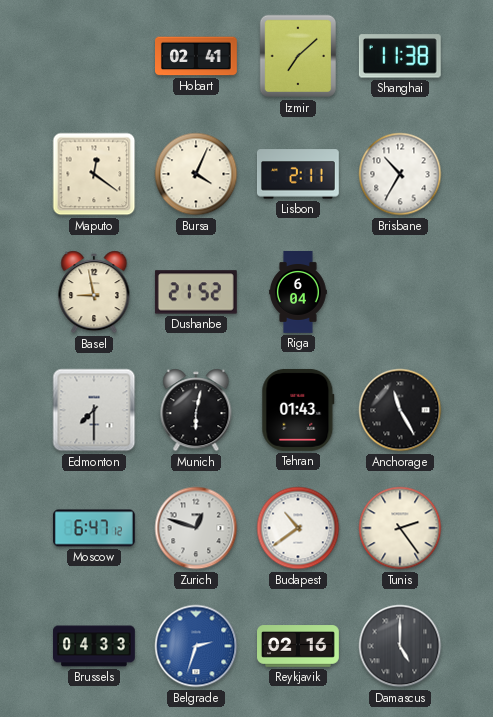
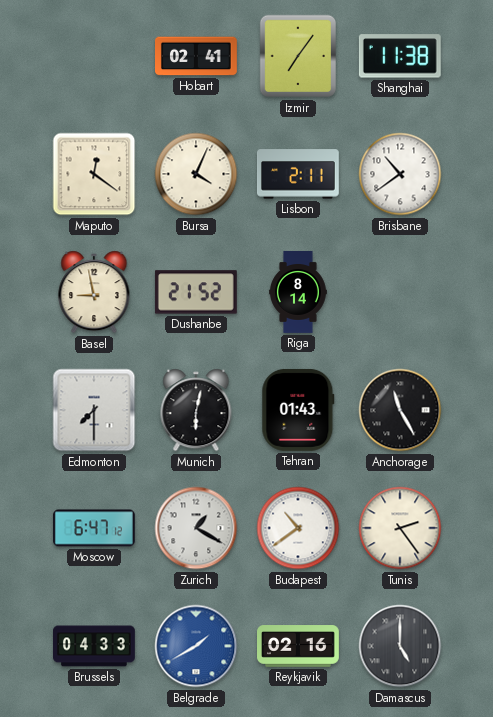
Izmir: 7:08 -> 7:06
Brisbane: 10:35 -> 10:39
Riga: 6:04 -> 8:14
Zurich: 12:48 -> 1:20
Belgrade: 2:33 -> 1:40
